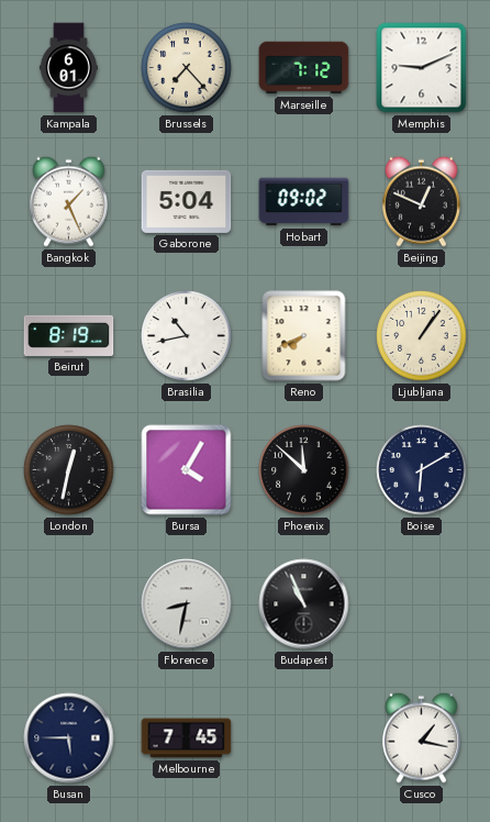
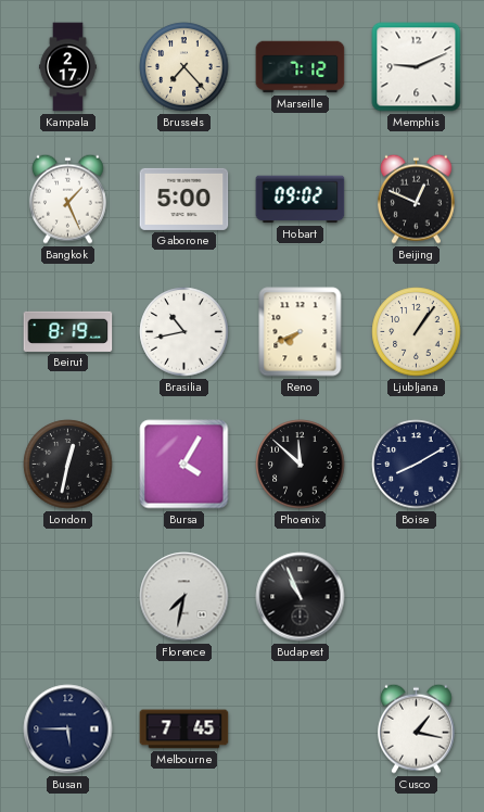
Kampala: 6:01 -> 2:17
Gaborone: 5:04 -> 5:00
Boise: 6:10 -> 8:10
Florence: 8:32 -> 7:32
